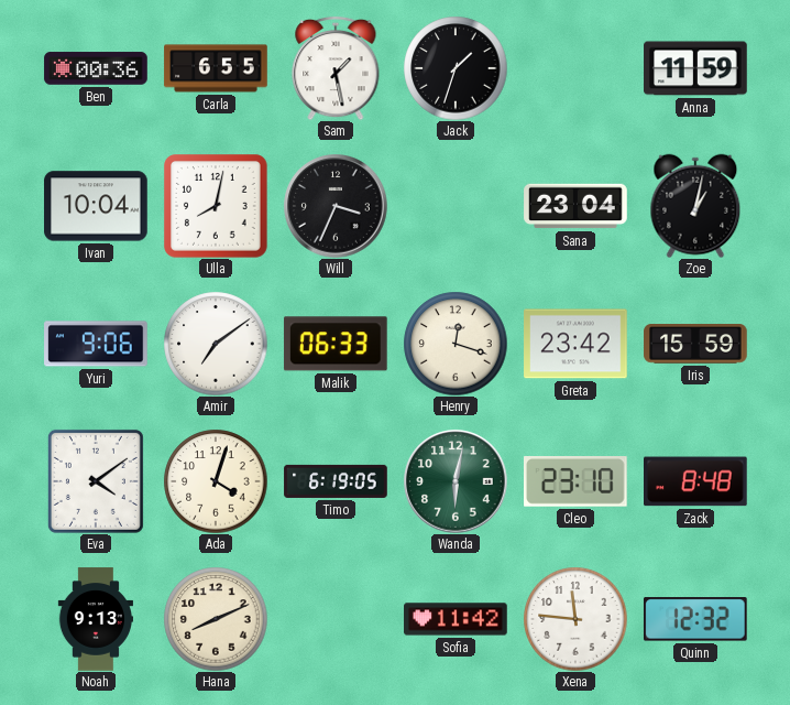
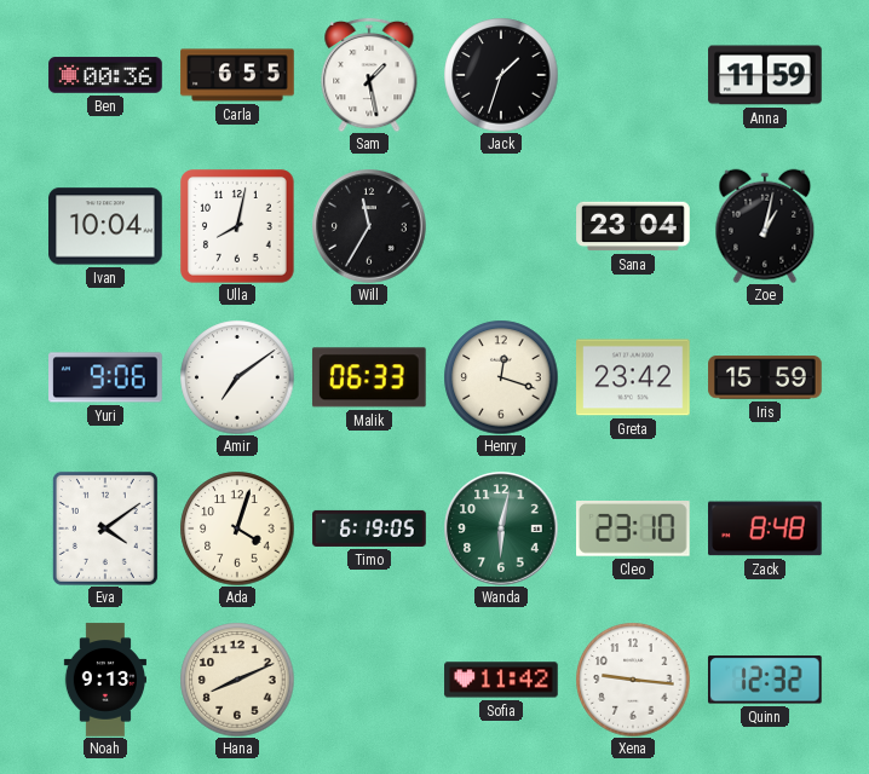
Will: 3:34 -> 11:35
Xena: 11:46 -> 9:16
